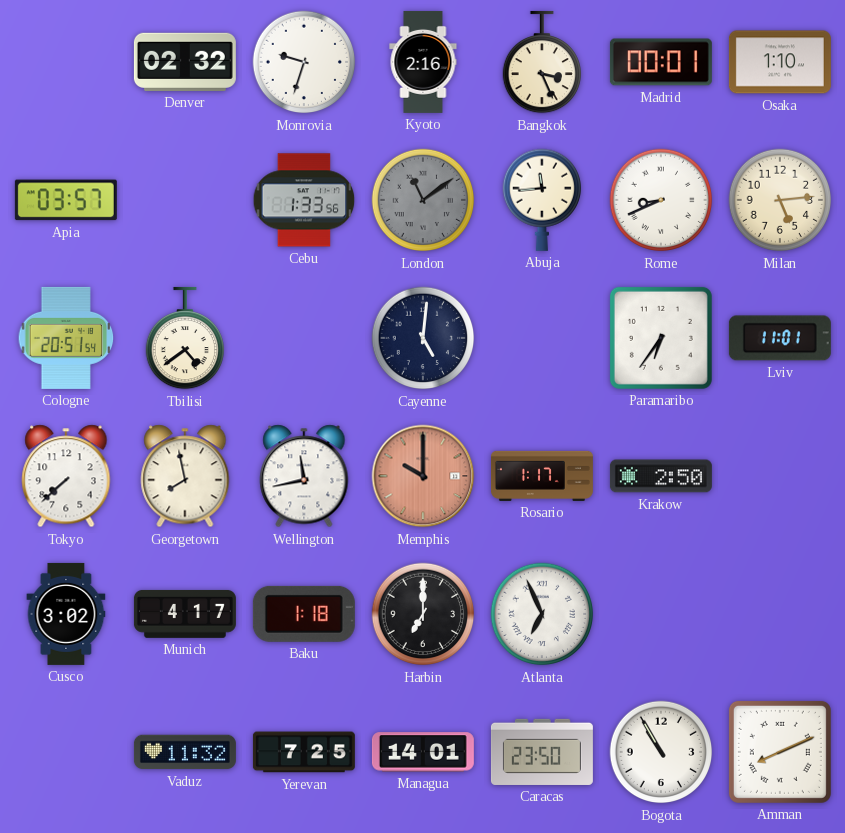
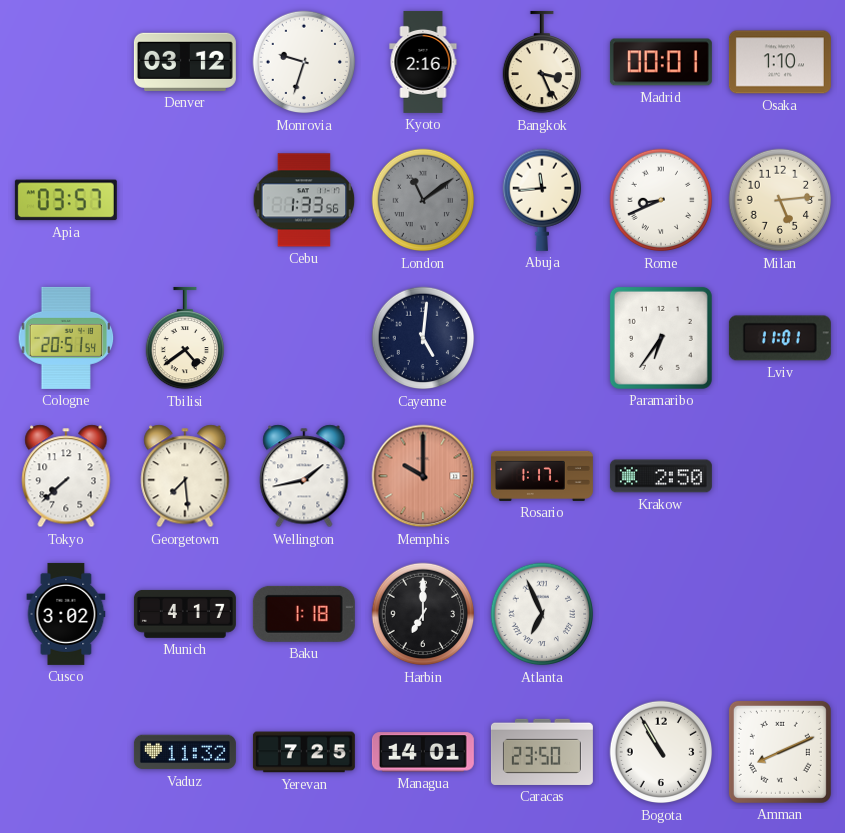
Denver: 02:32 -> 03:12
Georgetown: 7:58 -> 7:29
Wellington: 11:43 -> 1:43
